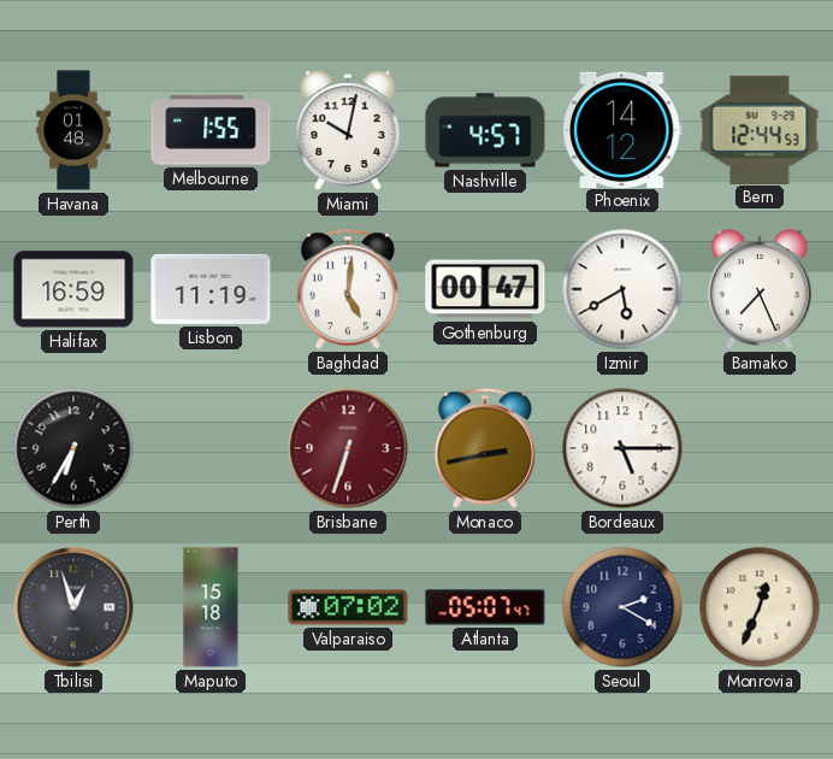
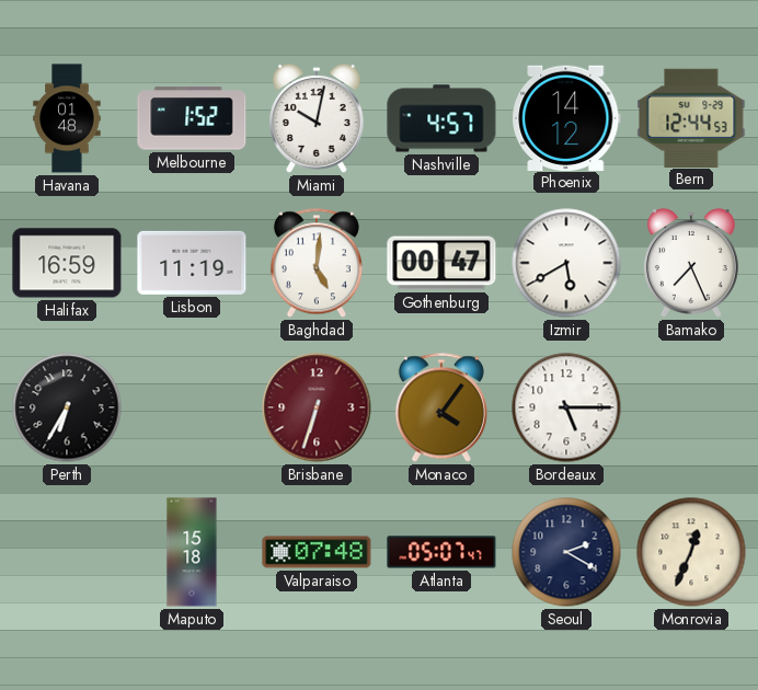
Melbourne: 1:55 -> 1:52
Monaco: 2:43 -> 4:06
Tbilisi: 12:57 -> none
Valparaiso: 07:02 -> 07:48
